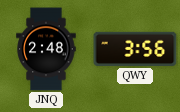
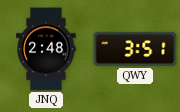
QWY: 3:56 -> 3:51
